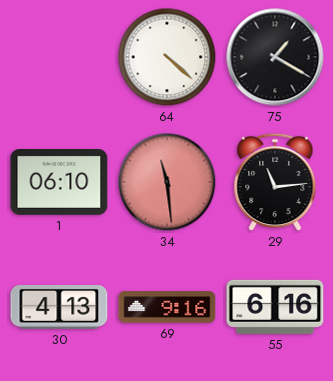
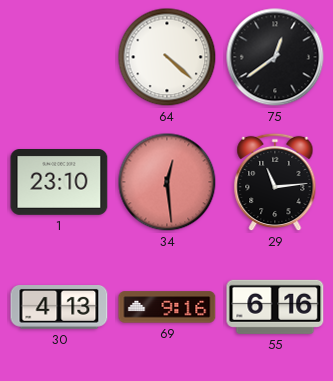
75: 1:20 -> 12:39
1: 06:10 -> 23:10
34: 11:29 -> 12:29
